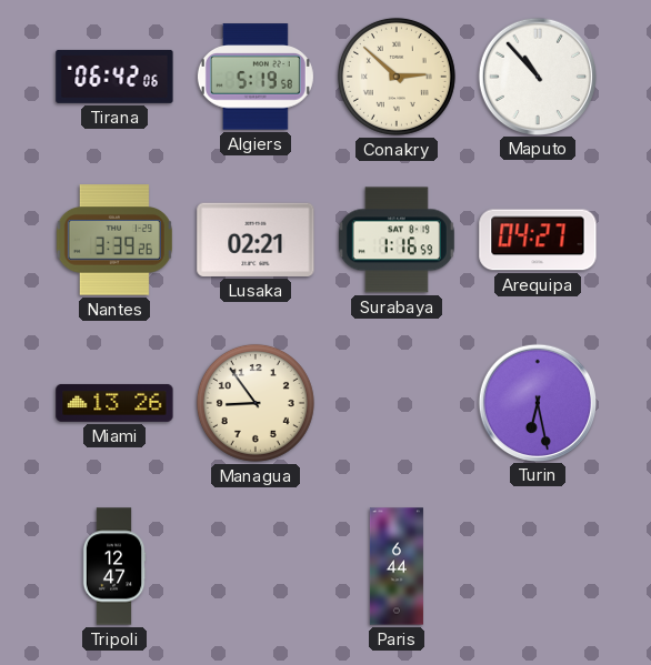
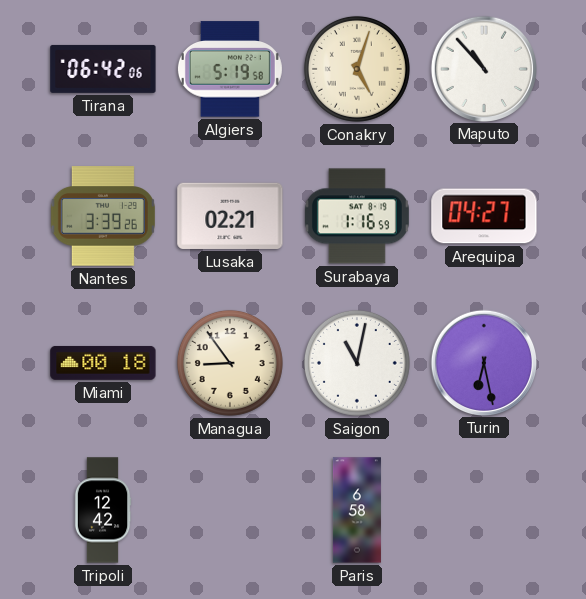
Conakry: 2:52 -> 5:03
Miami: 13:26 -> 00:18
Saigon: none -> 11:02
Tripoli: 12:47 -> 12:42
Paris: 6:44 -> 6:58
